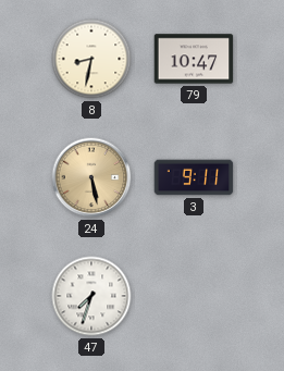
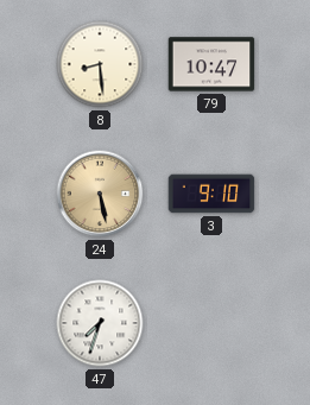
8: 8:32 -> 8:29
3: 9:11 -> 9:10
